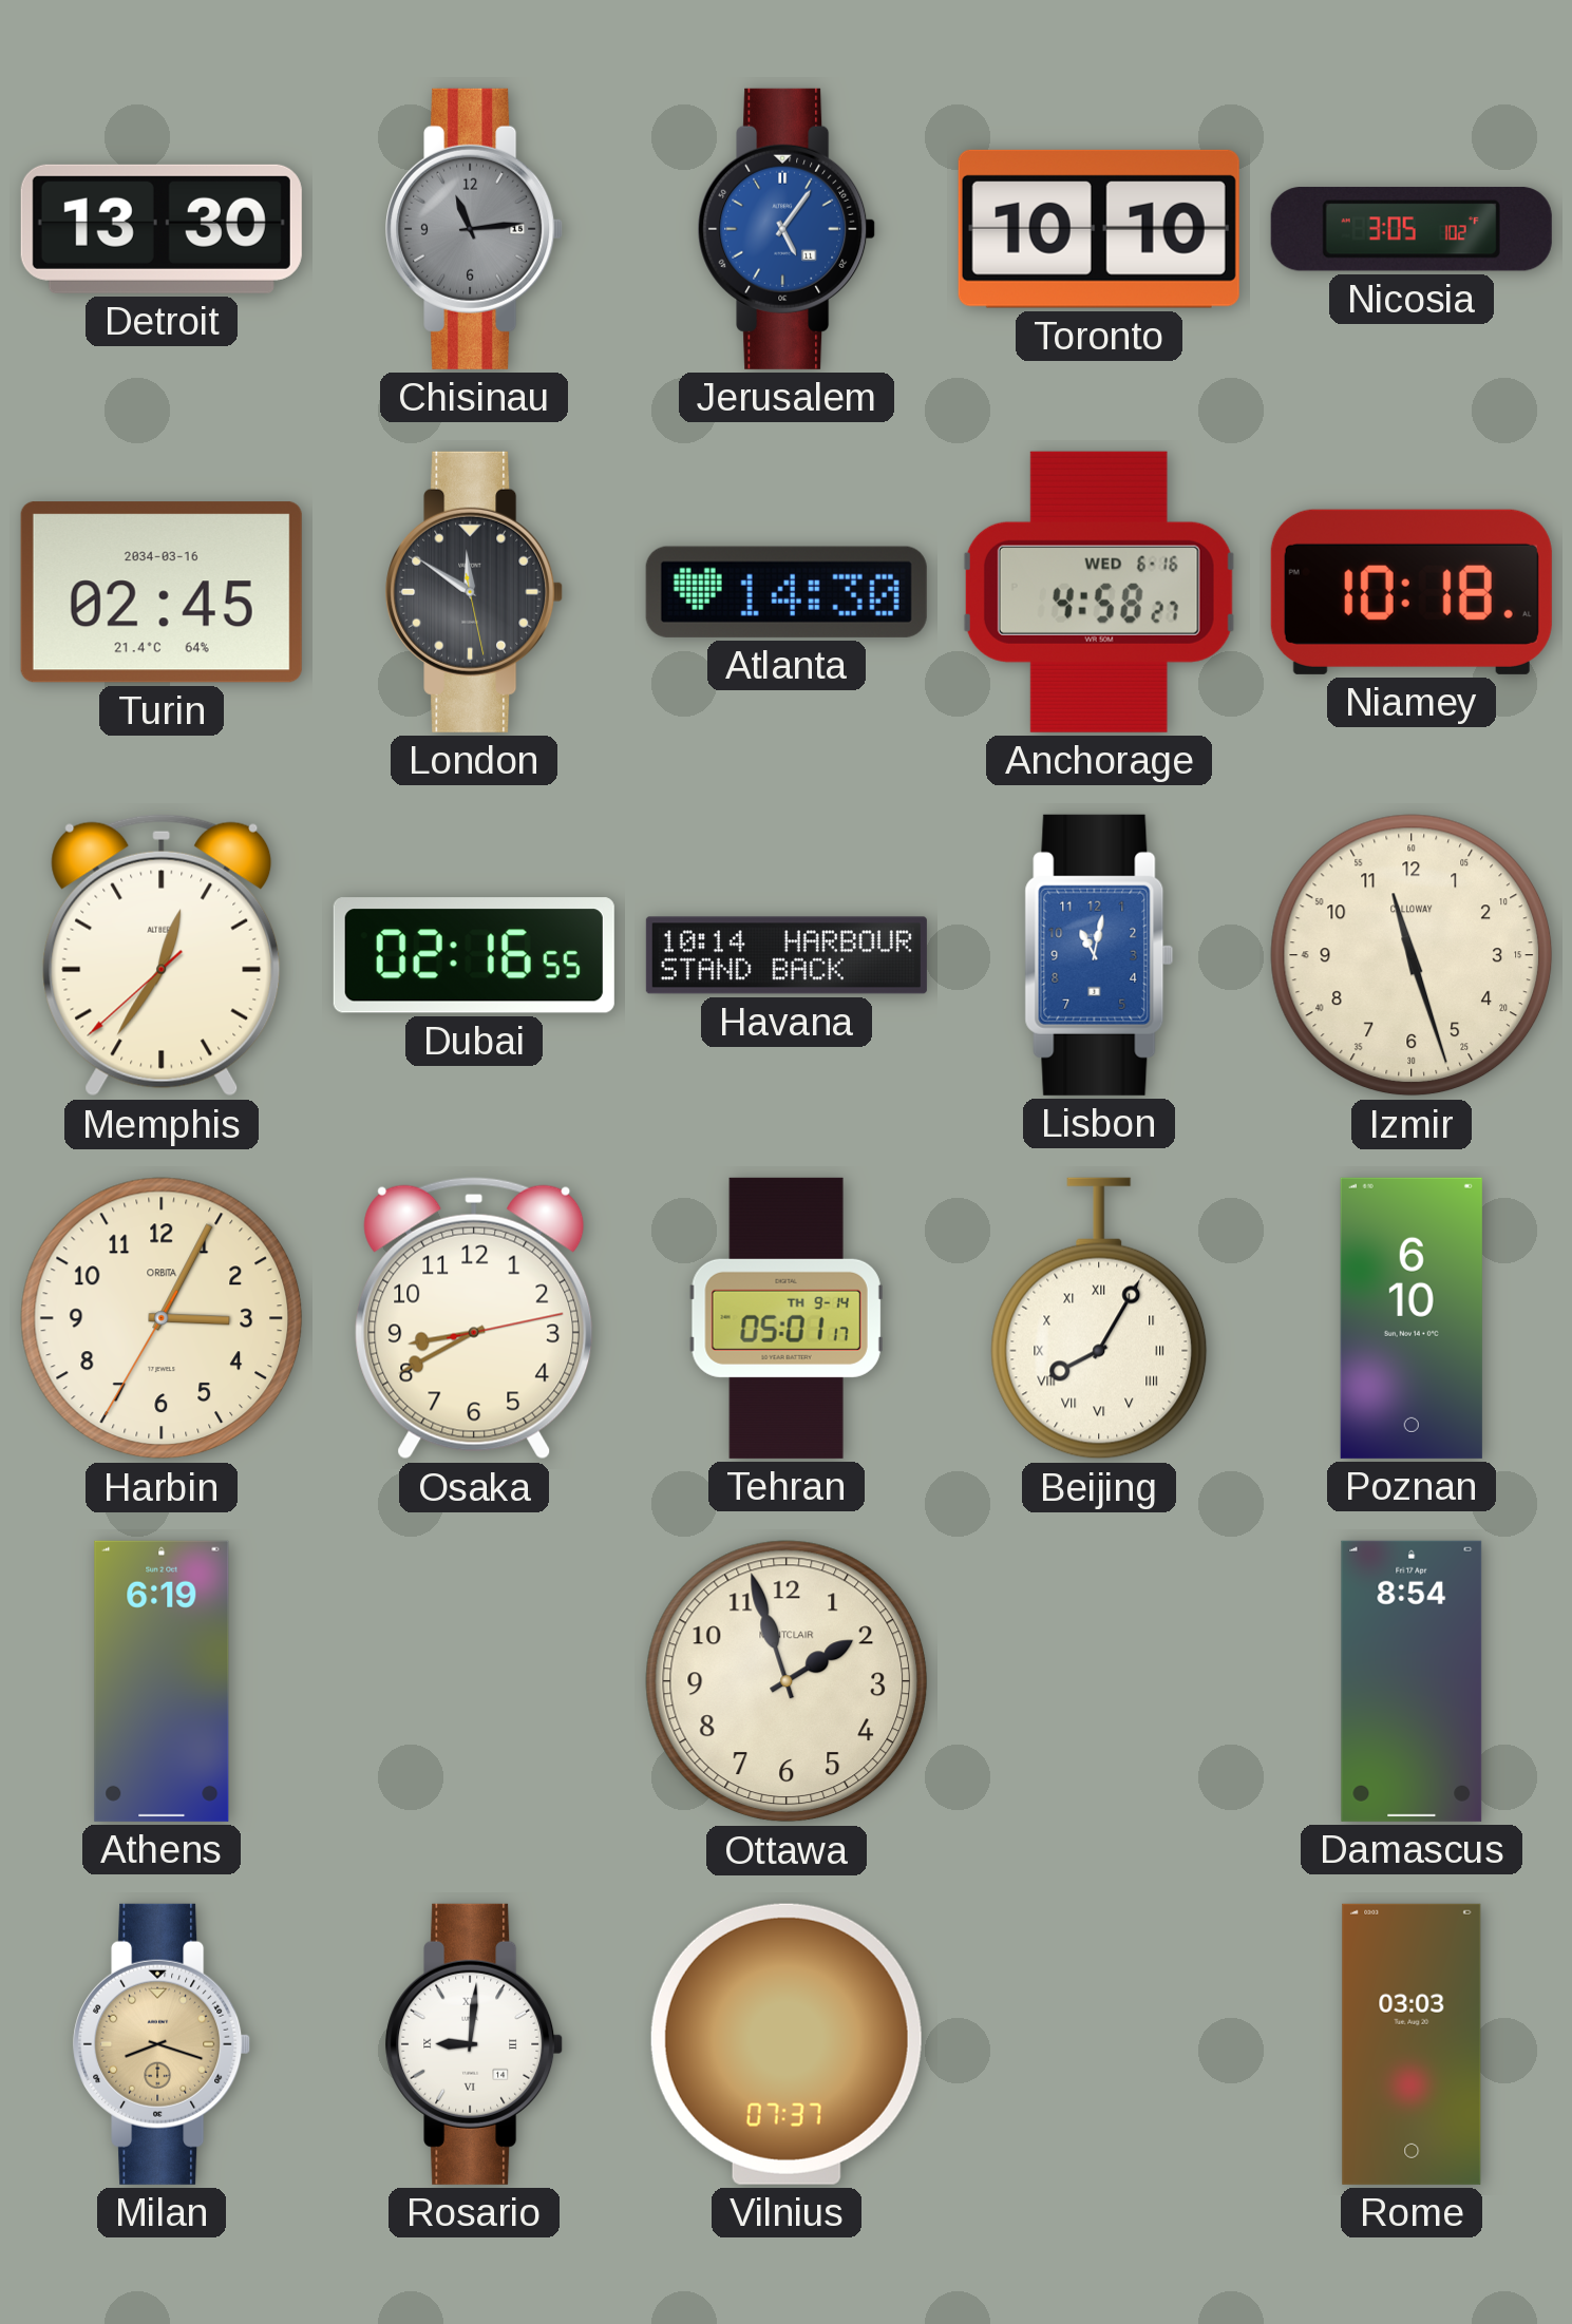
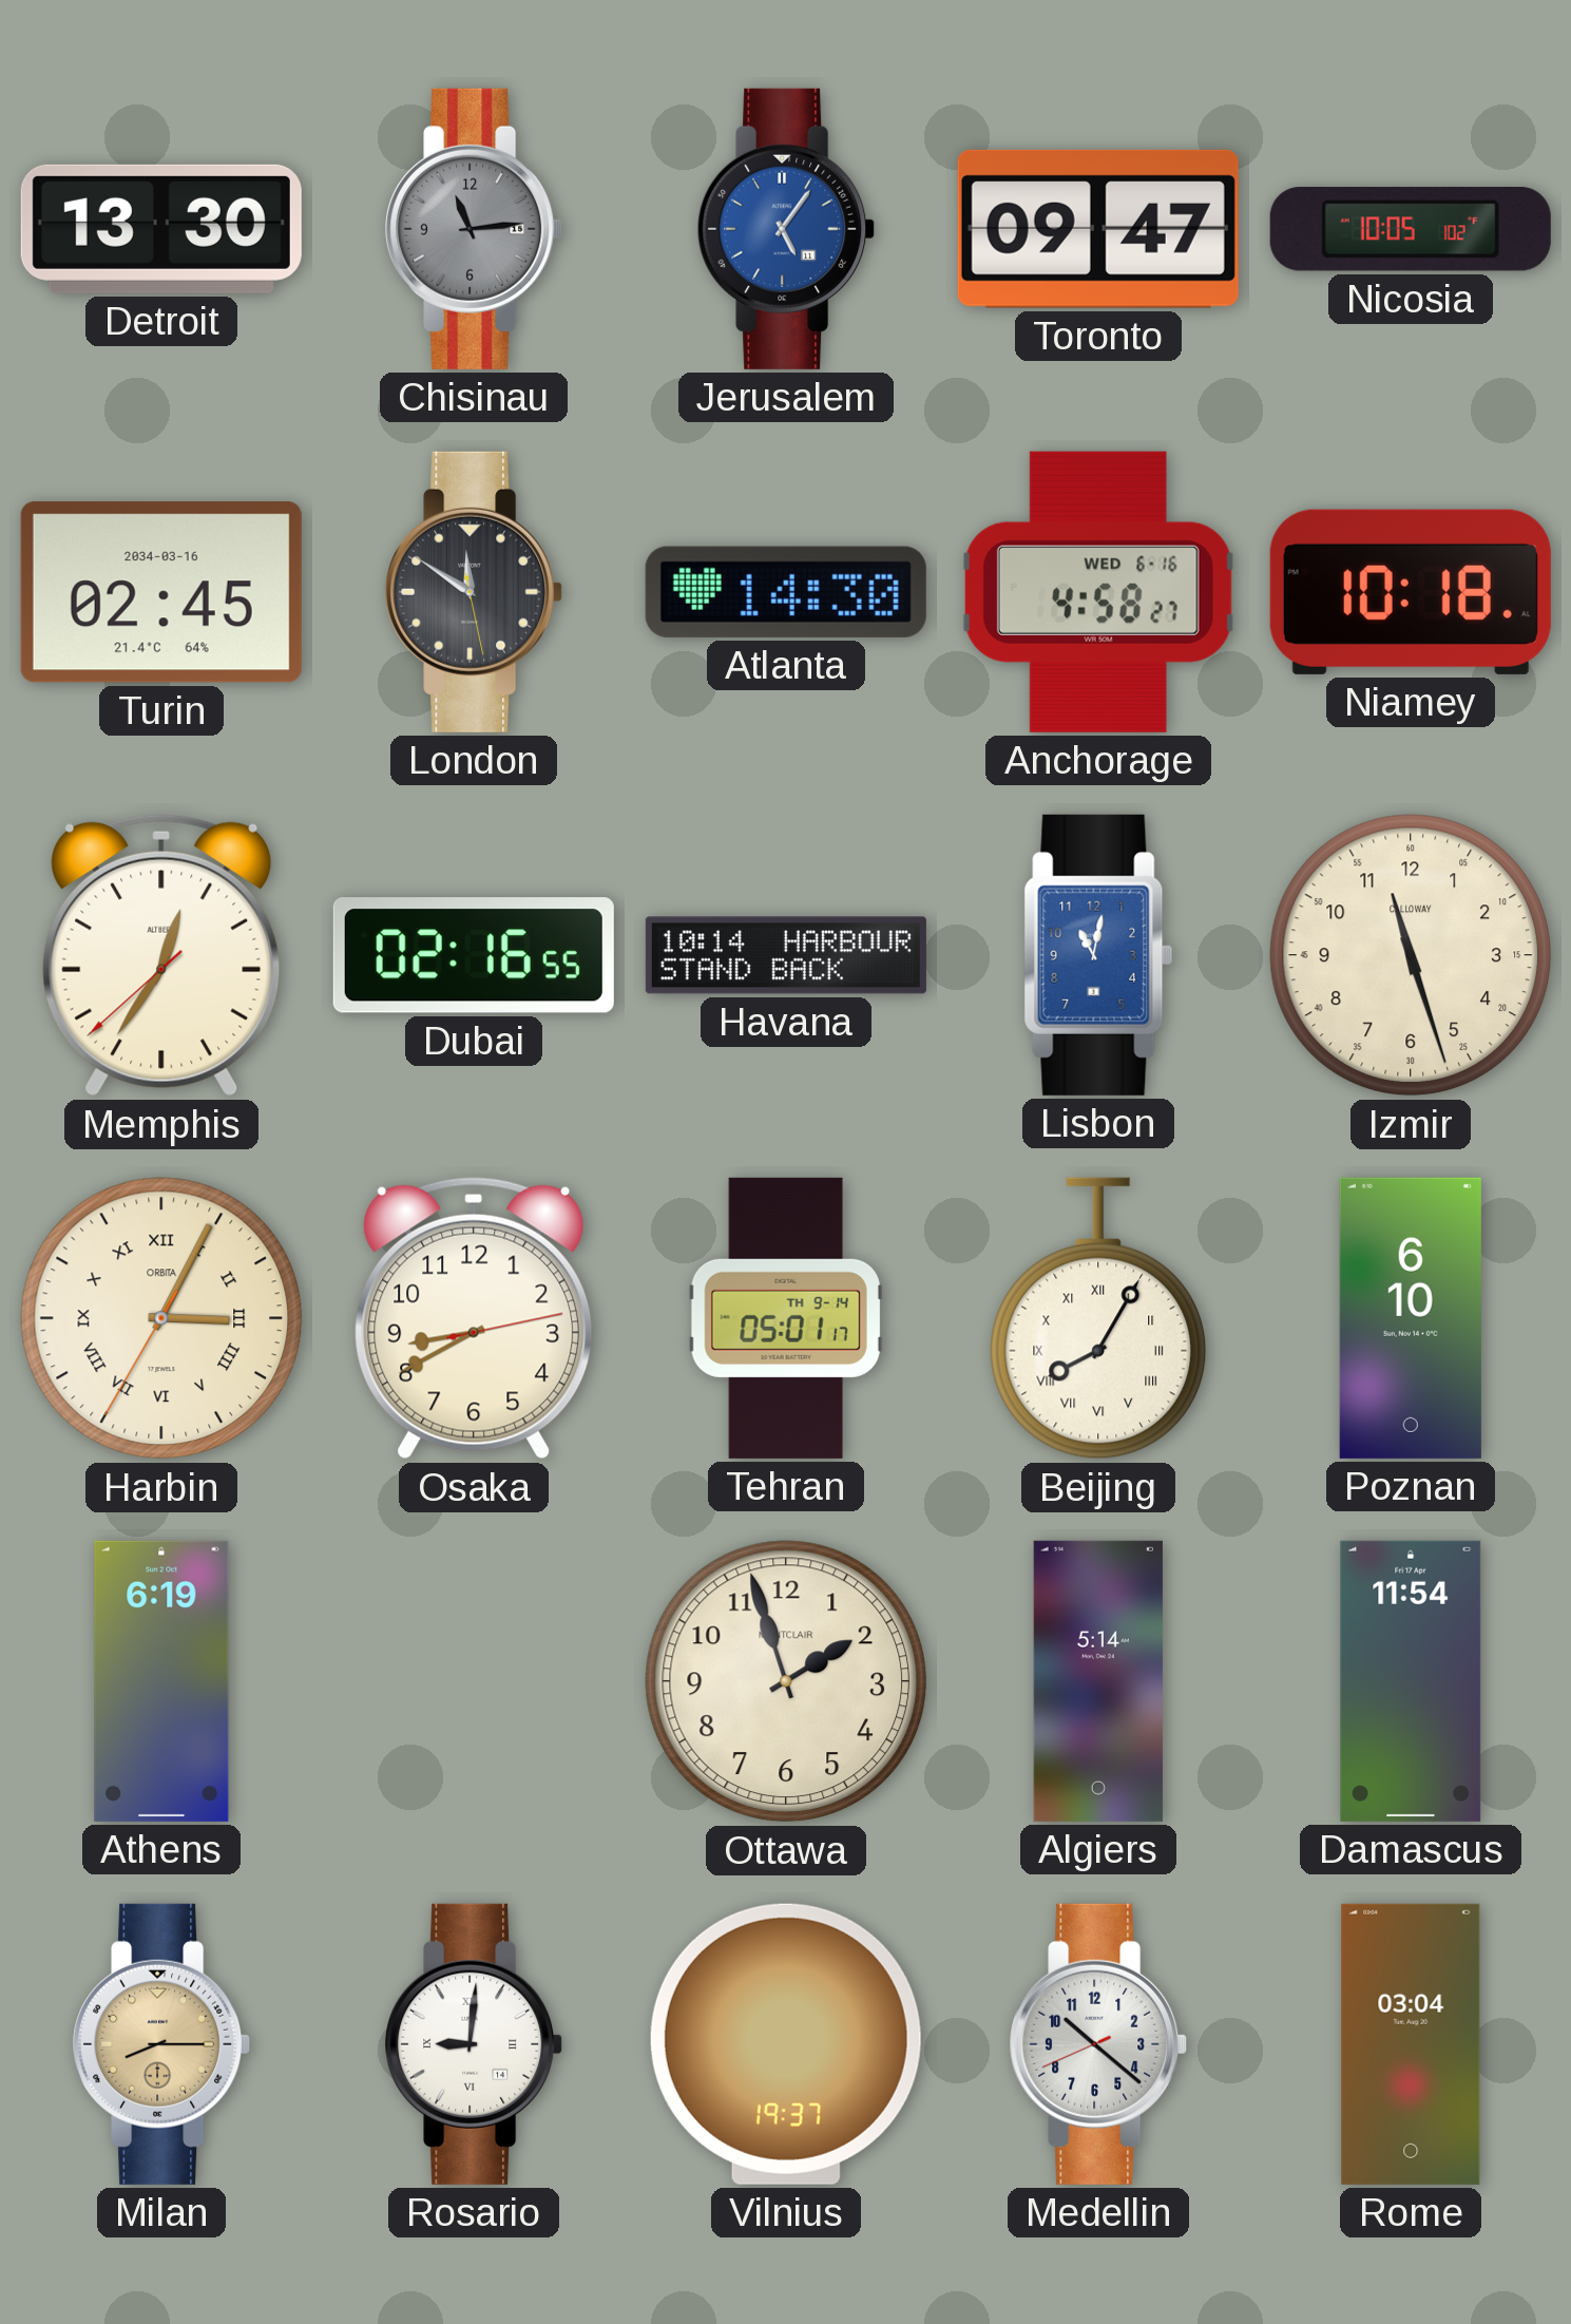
Toronto: 10:10 -> 09:47
Nicosia: 3:05 -> 10:05
Harbin numerals: Arabic -> Roman
Algiers: none -> 5:14
Damascus: 8:54 -> 11:54
Milan: 8:18 -> 8:15
Vilnius: 07:37 -> 19:37
Medellin: none -> 10:21
Rome: 03:03 -> 03:04
